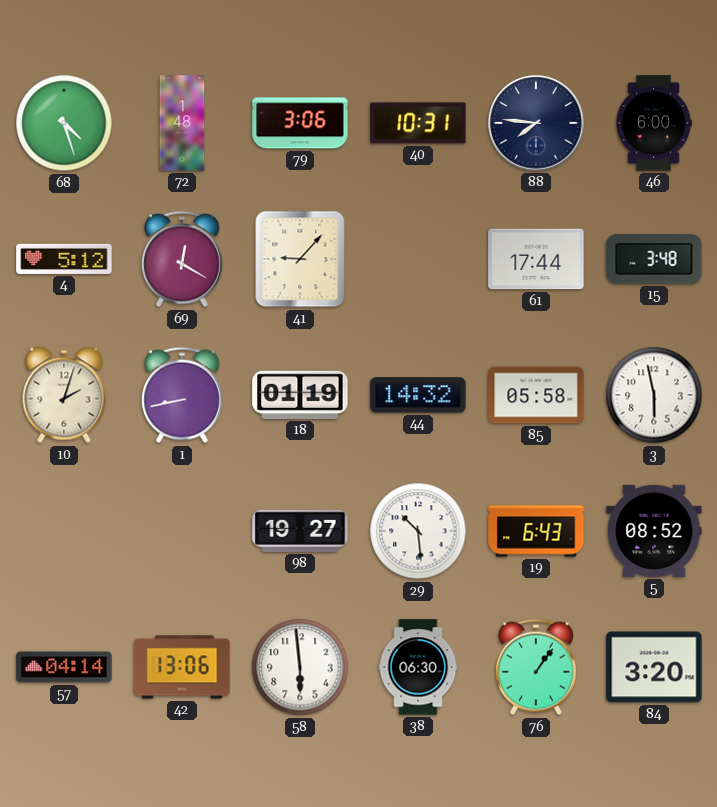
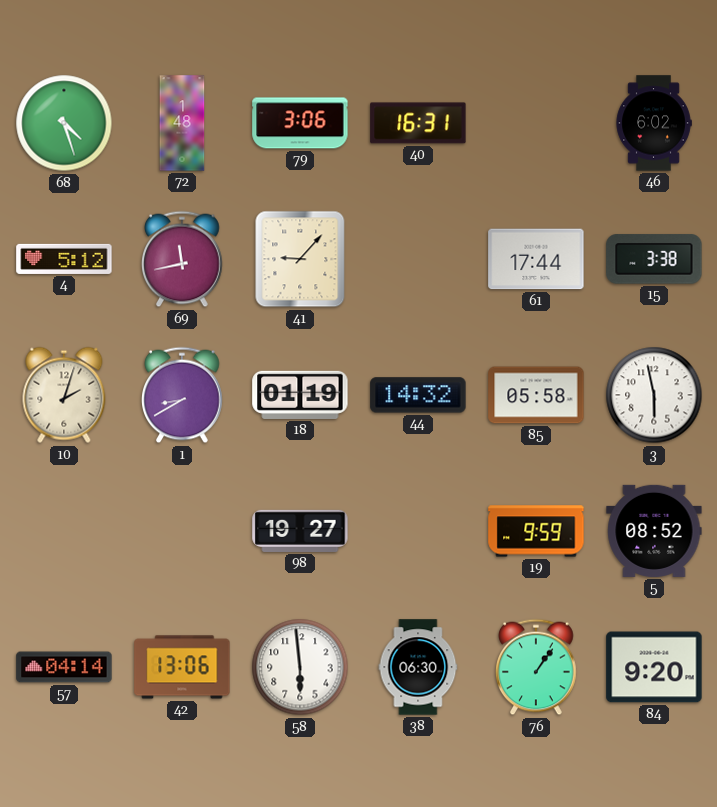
40: 10:31 -> 16:31
88: 7:46 -> none
46: 6:00 -> 6:02
69: 12:20 -> 11:43
15: 3:48 -> 3:38
1: 8:43 -> 8:40
29: 10:29 -> none
19: 6:43 -> 9:59
84: 3:20 -> 9:20
